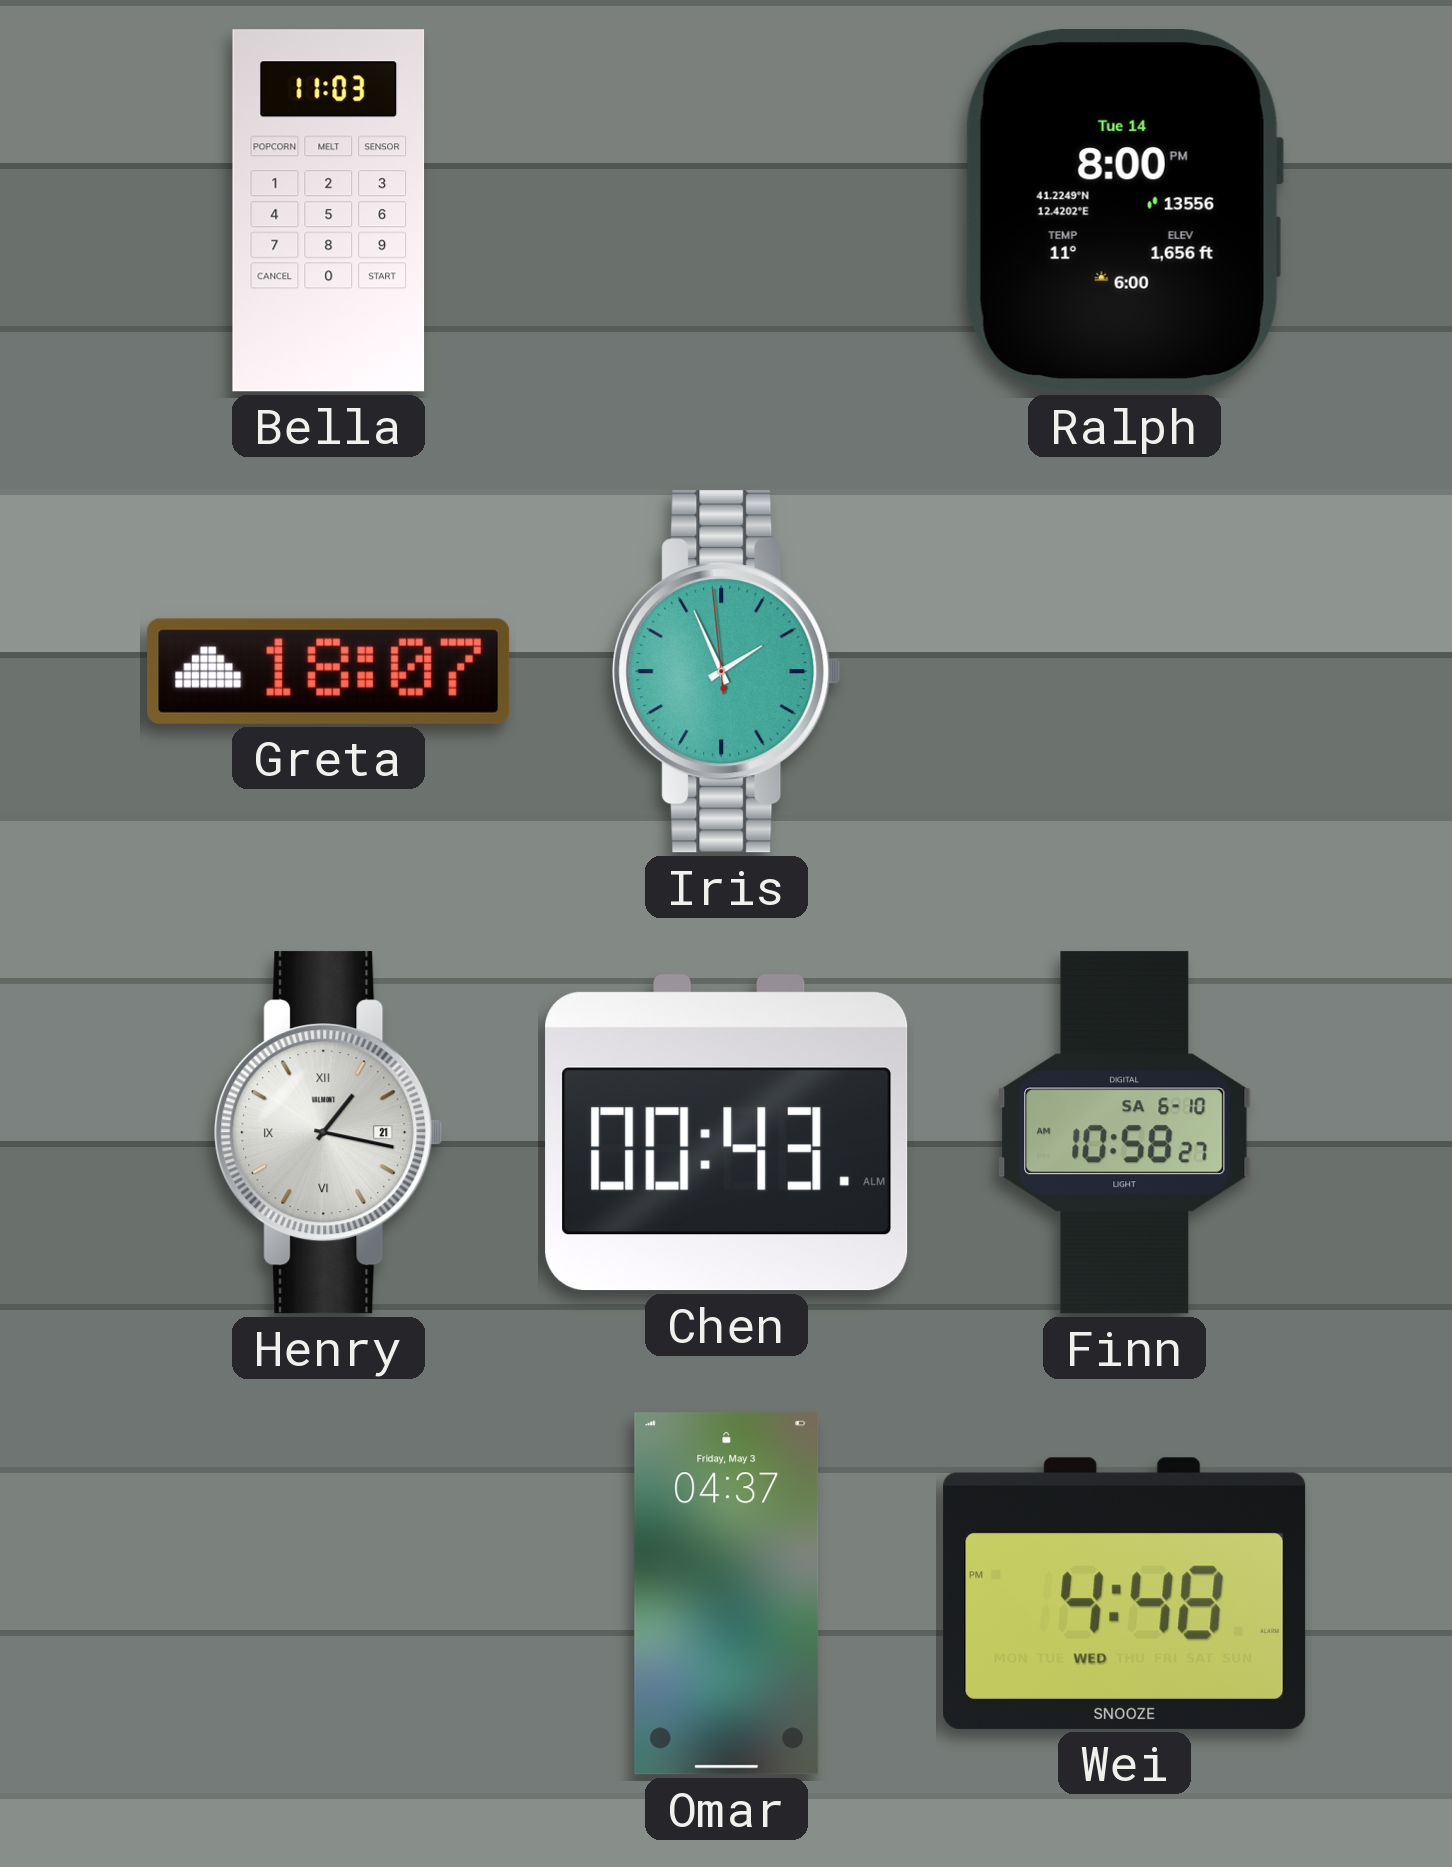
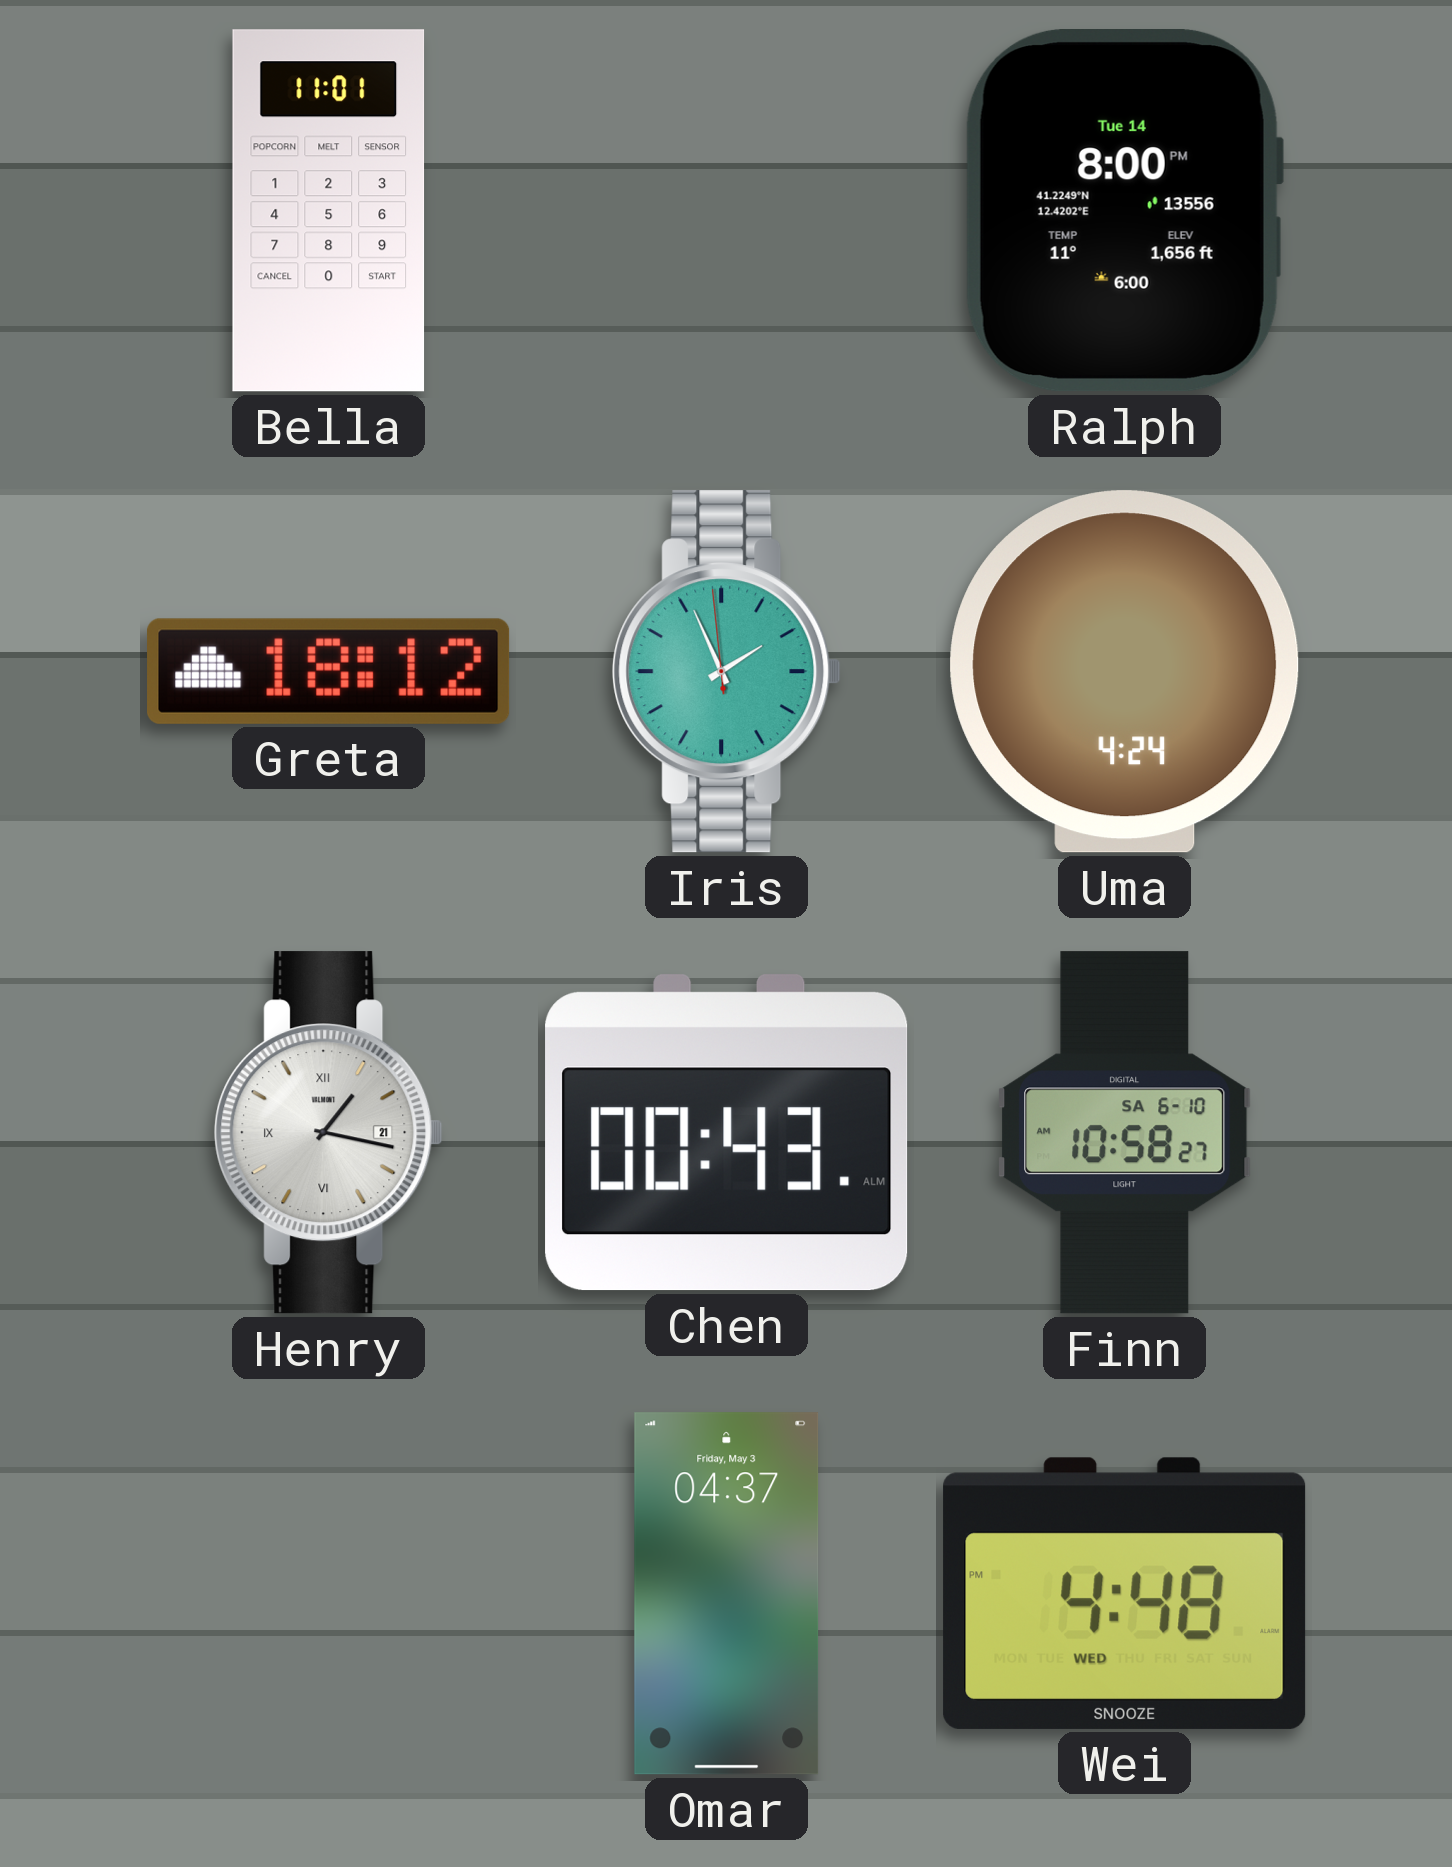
Bella: 11:03 -> 11:01
Greta: 18:07 -> 18:12
Uma: none -> 4:24
